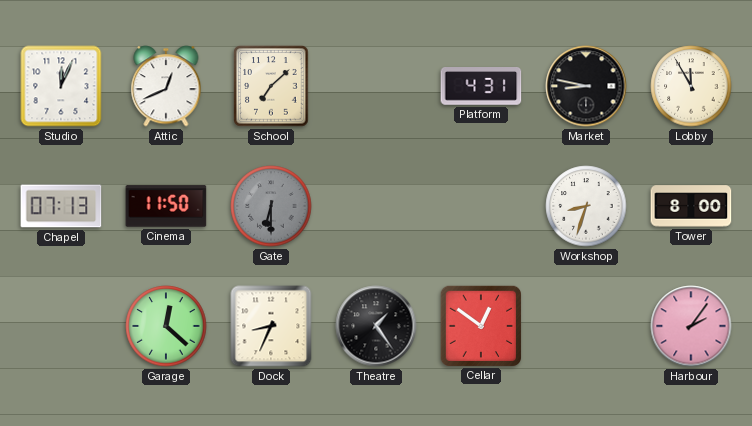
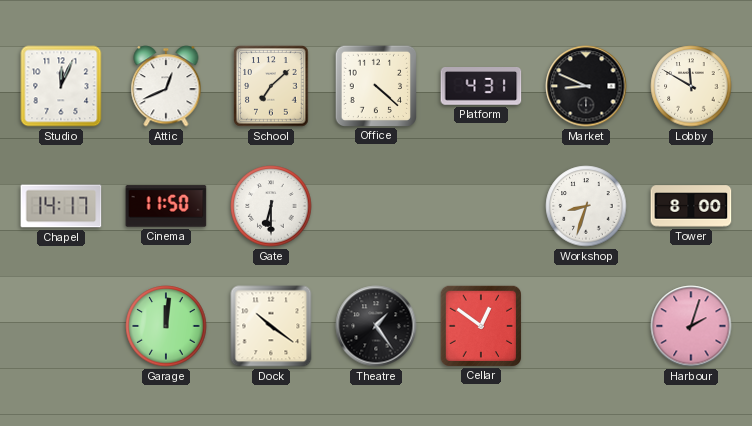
Office: none -> 4:22
Market: 8:47 -> 8:49
Lobby: 11:55 -> 11:50
Chapel: 07:13 -> 14:17
Gate dial: grey -> white
Garage: 12:22 -> 12:01
Dock: 8:34 -> 10:21
Harbour: 2:06 -> 2:03
